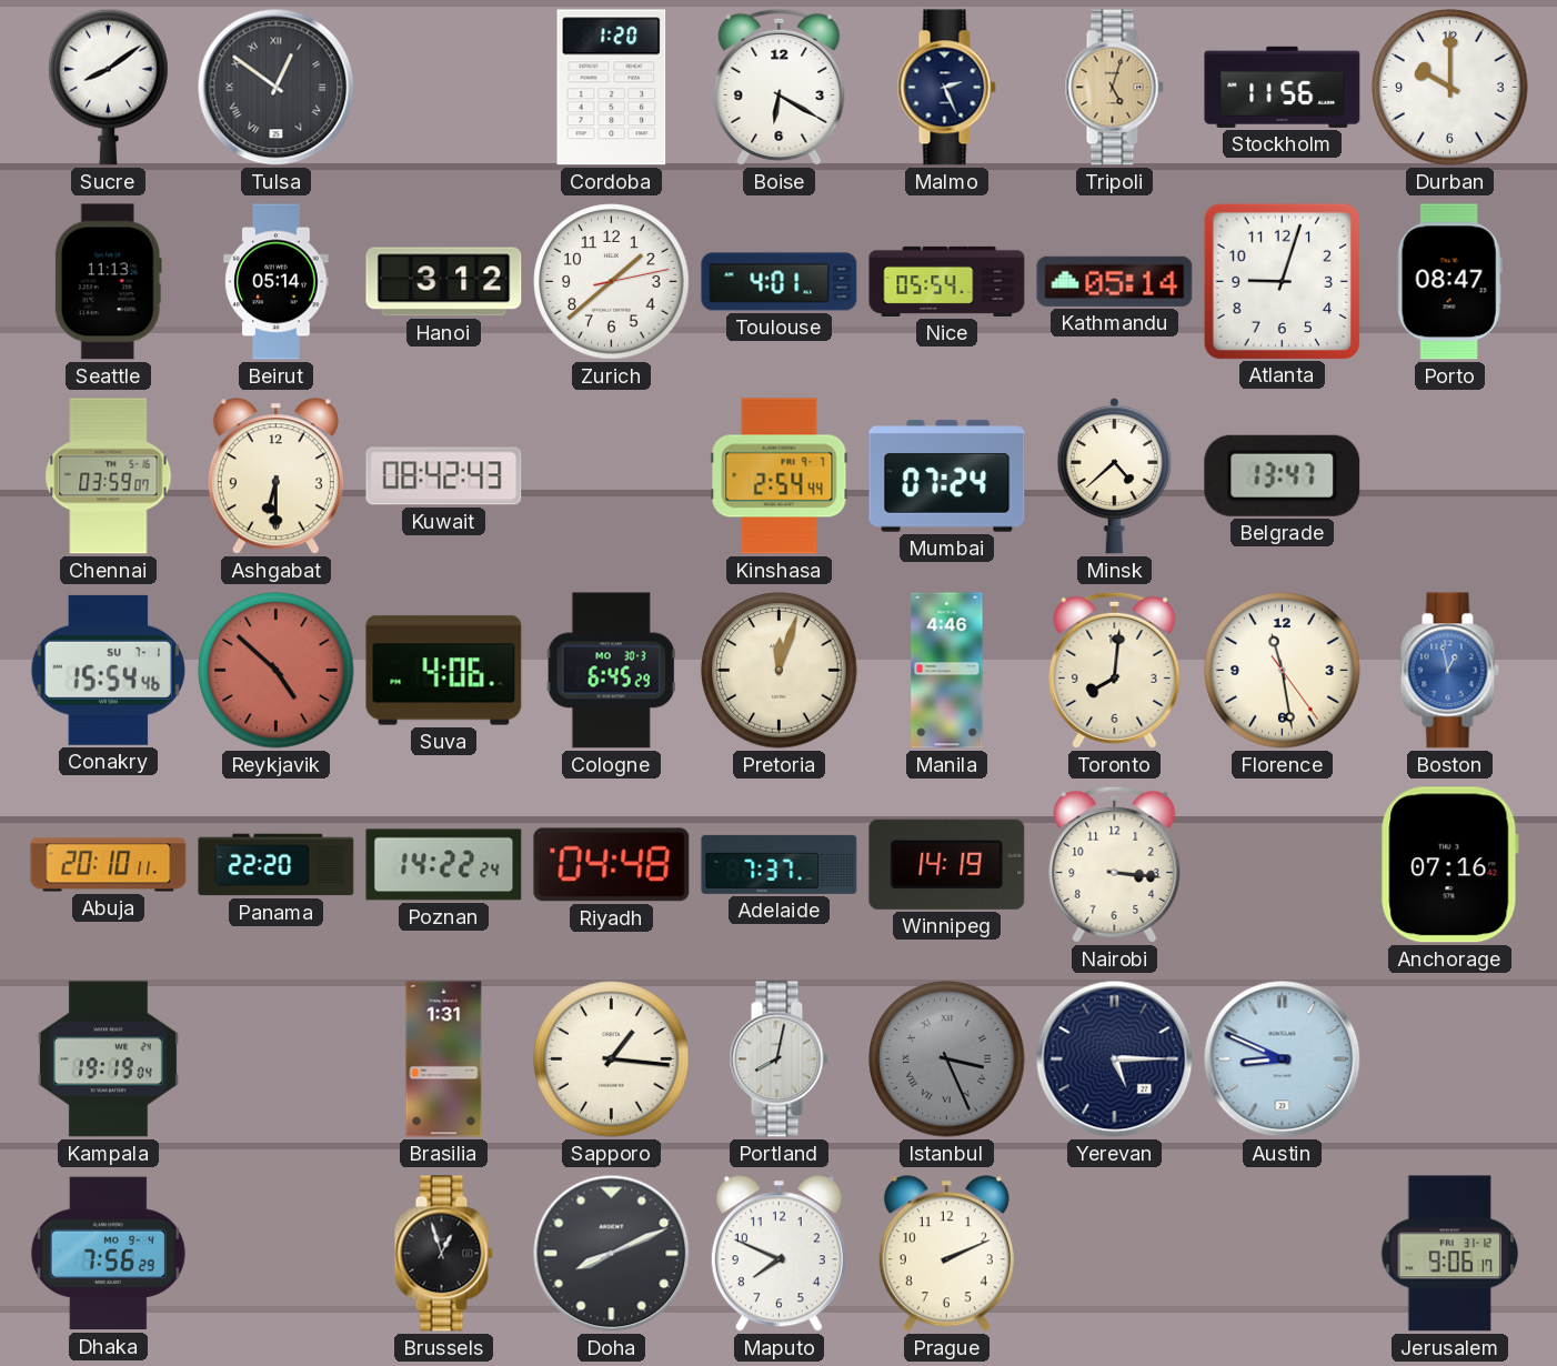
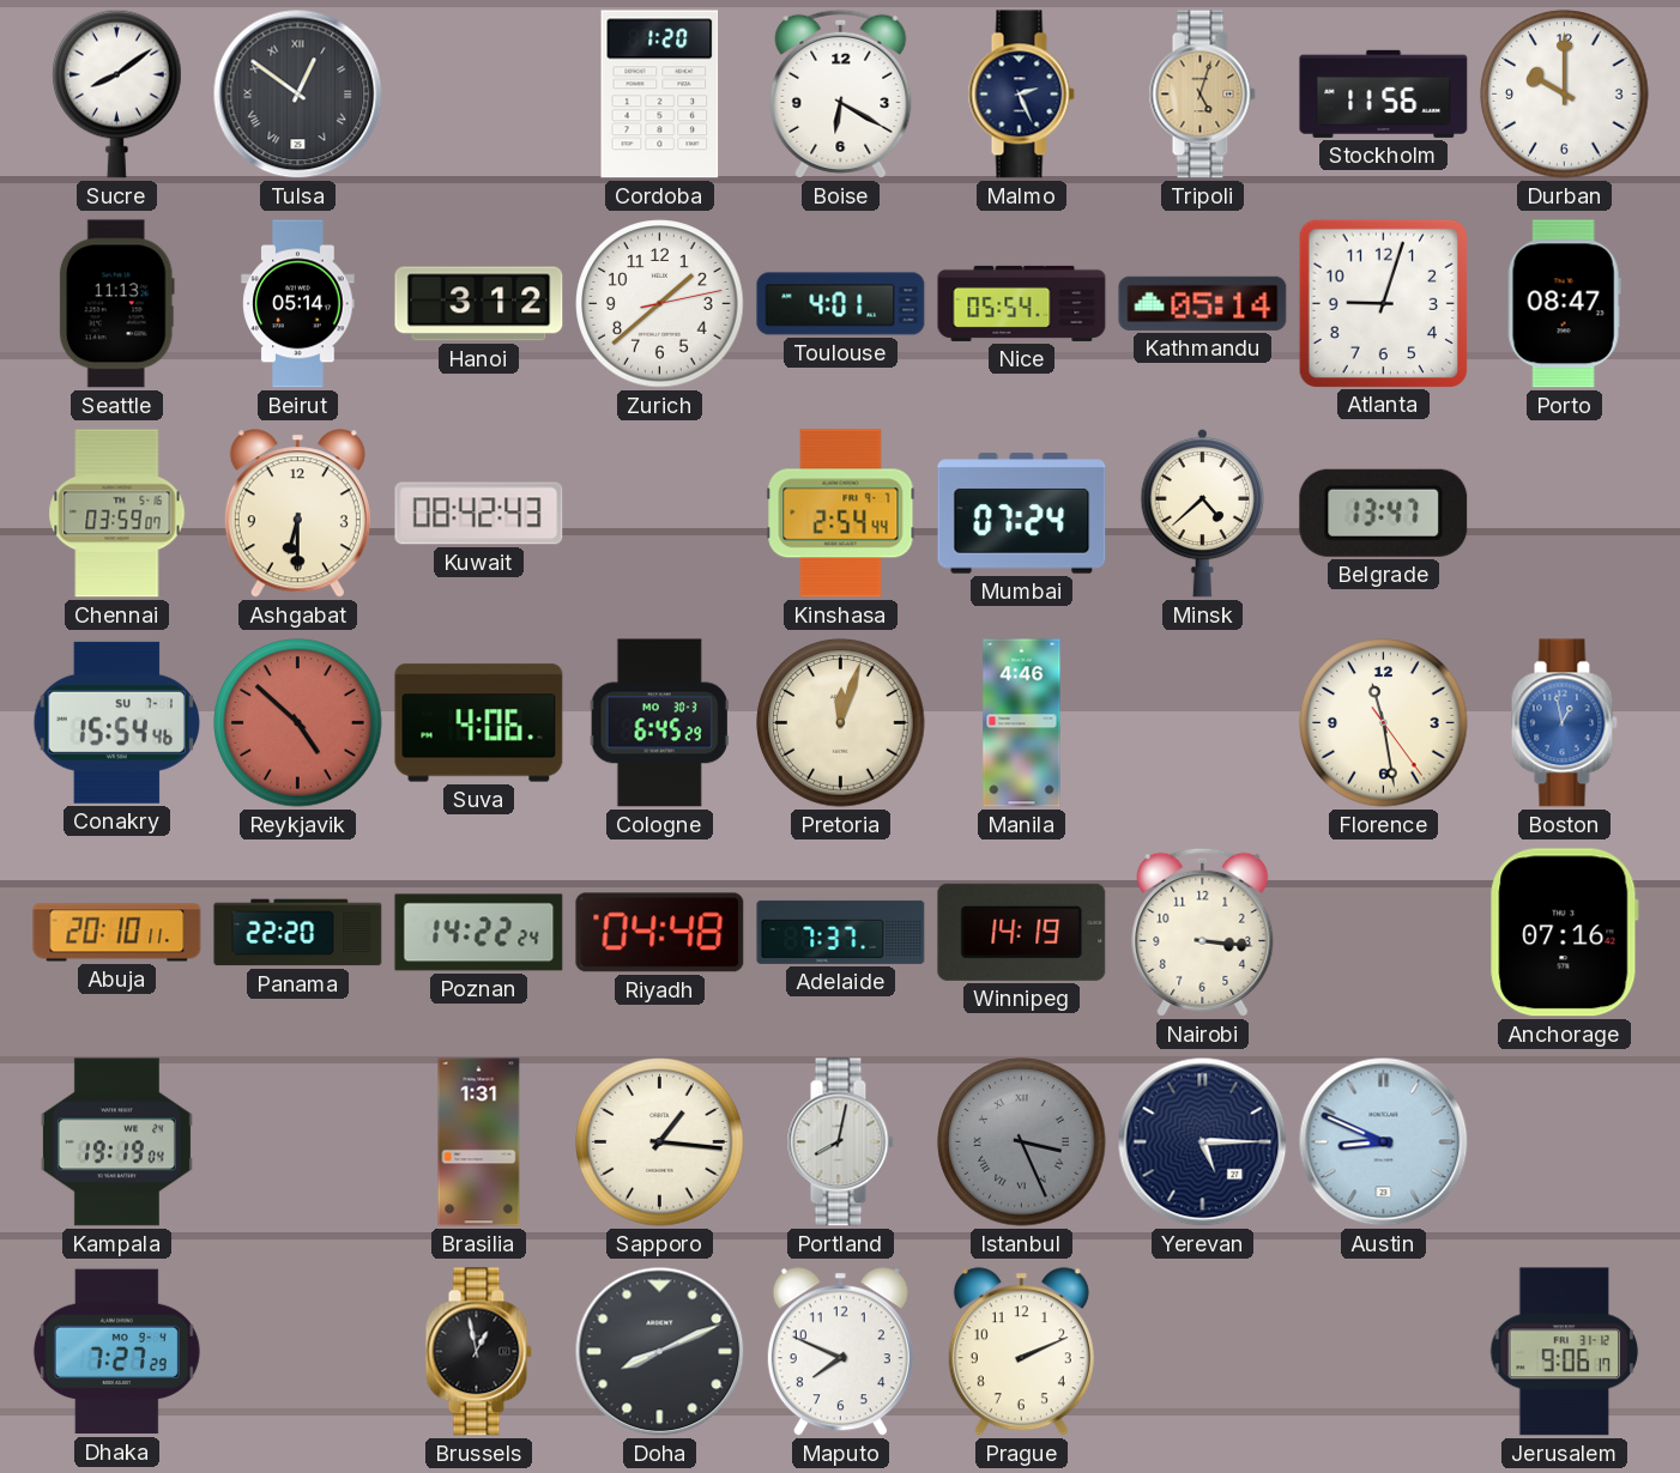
Toronto: 8:01 -> none
Dhaka: 7:56 -> 7:27
Brussels: 12:57 -> 12:58
